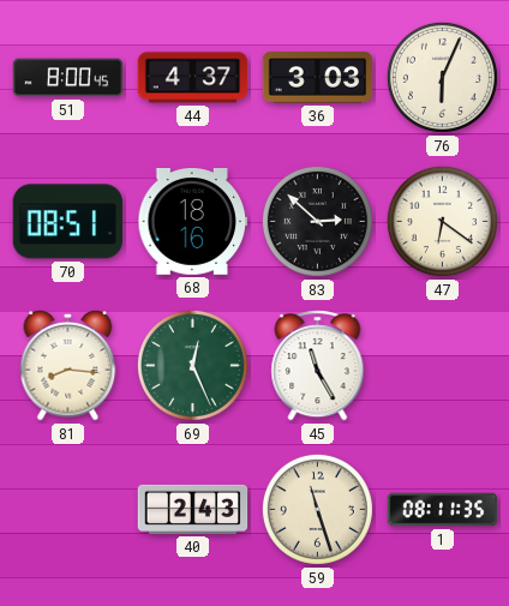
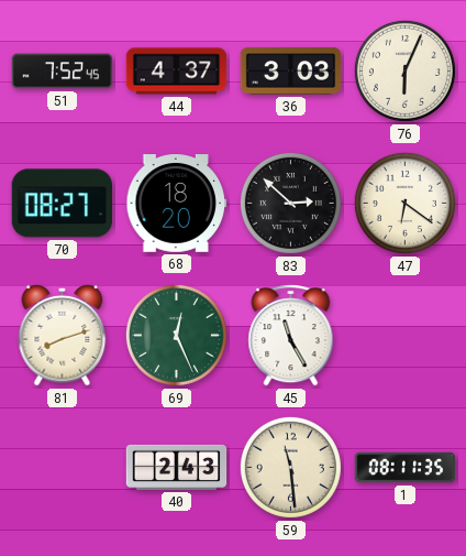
51: 8:00 -> 7:52
70: 08:51 -> 08:27
68: 18:16 -> 18:20
81: 8:16 -> 8:12
59: 11:27 -> 11:29
